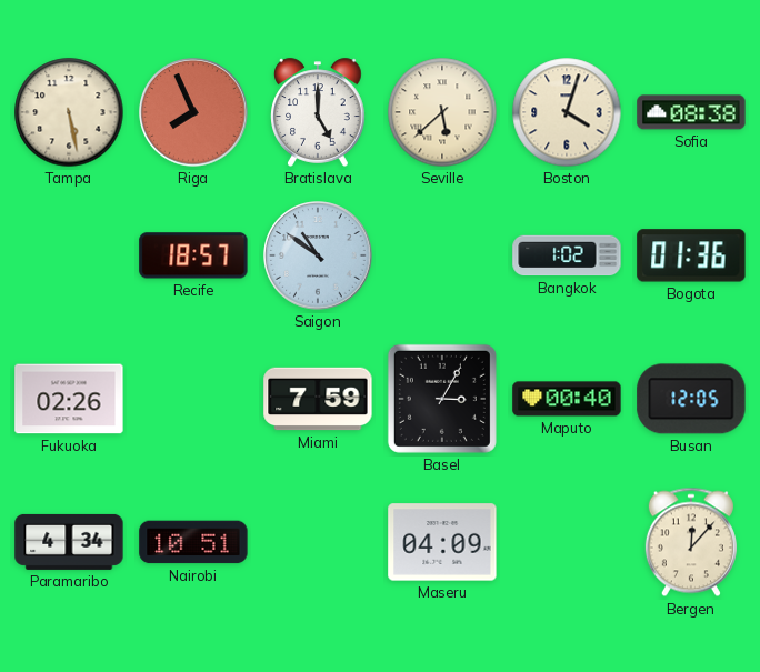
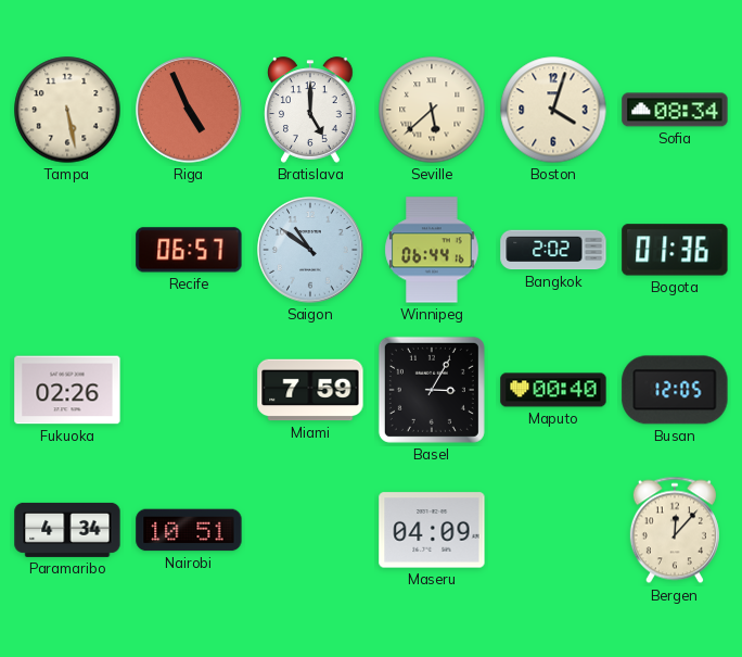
Riga: 7:56 -> 4:56
Sofia: 08:38 -> 08:34
Recife: 18:57 -> 06:57
Winnipeg: none -> 06:44
Bangkok: 1:02 -> 2:02
